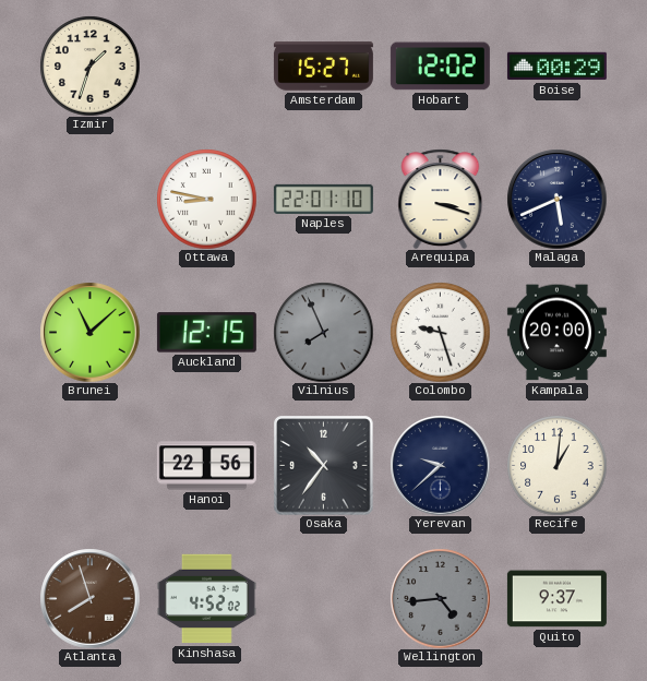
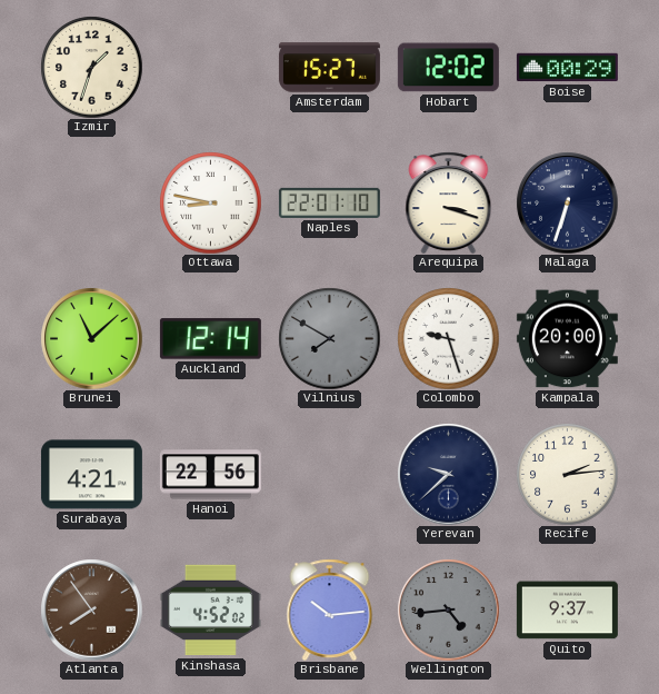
Malaga: 5:41 -> 6:33
Auckland: 12:15 -> 12:14
Vilnius: 7:56 -> 7:50
Surabaya: none -> 4:21
Osaka: 10:36 -> none
Recife: 1:01 -> 2:14
Atlanta: 7:57 -> 7:54
Brisbane: none -> 10:14
